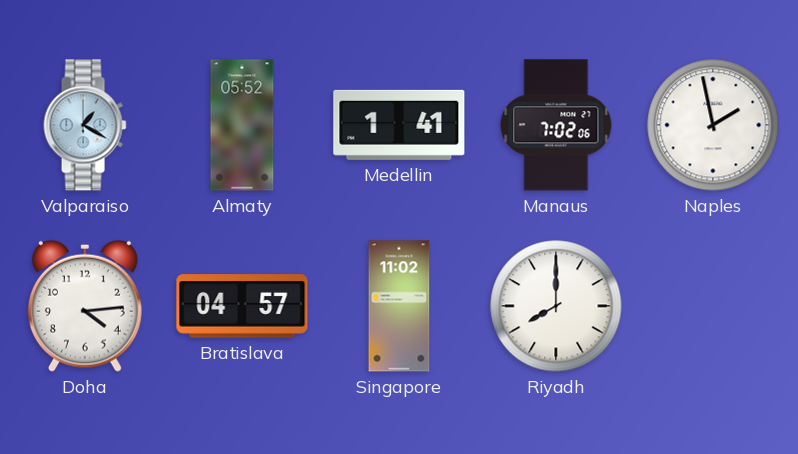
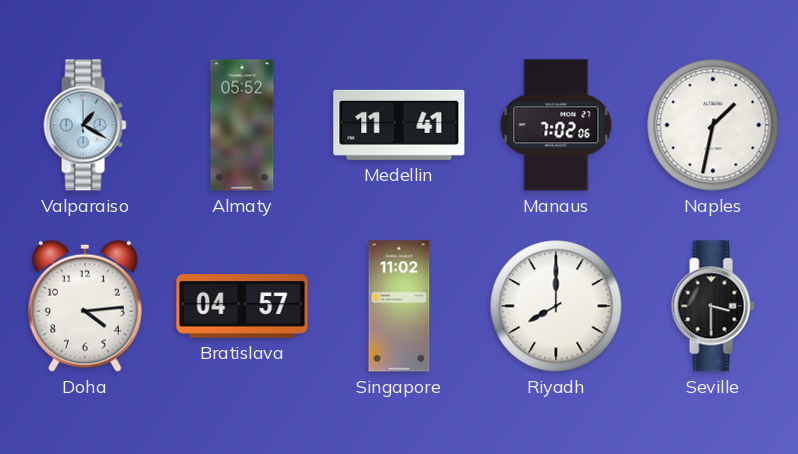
Medellin: 1:41 -> 11:41
Naples: 1:58 -> 1:32
Seville: none -> 3:30
